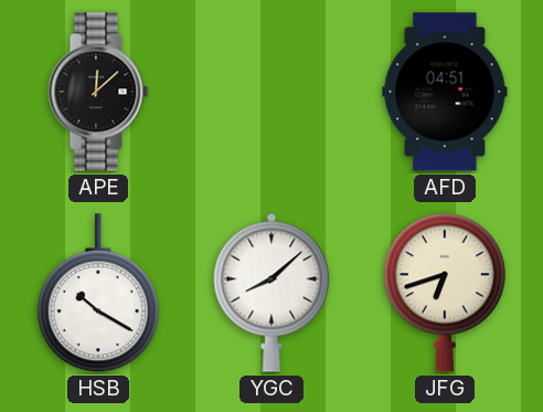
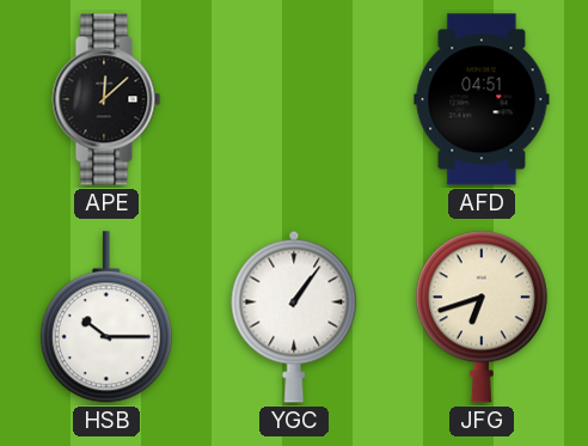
HSB: 10:20 -> 10:15
YGC: 8:08 -> 1:06
